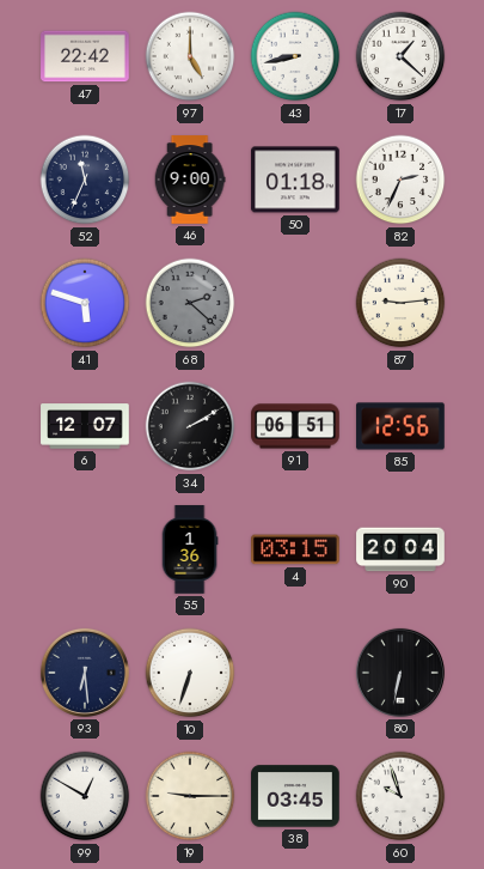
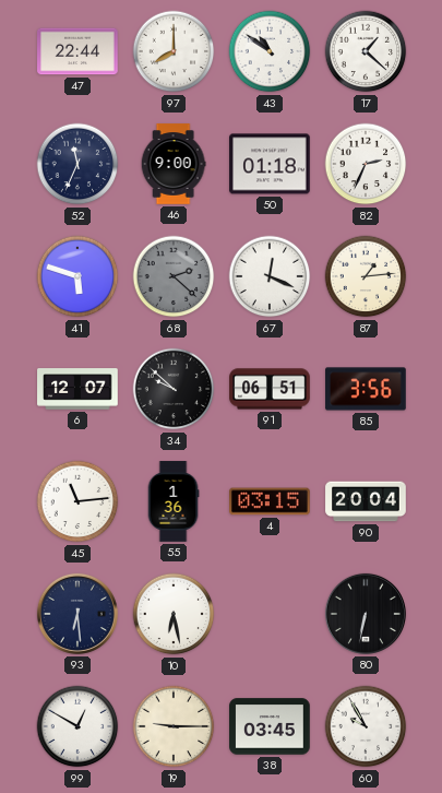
47: 22:42 -> 22:44
97: 5:00 -> 8:00
43: 8:43 -> 10:51
67: none -> 12:19
87: 9:14 -> 1:14
34: 2:10 -> 9:52
85: 12:56 -> 3:56
45: none -> 11:14
10: 6:33 -> 6:28
60: 9:57 -> 9:55
